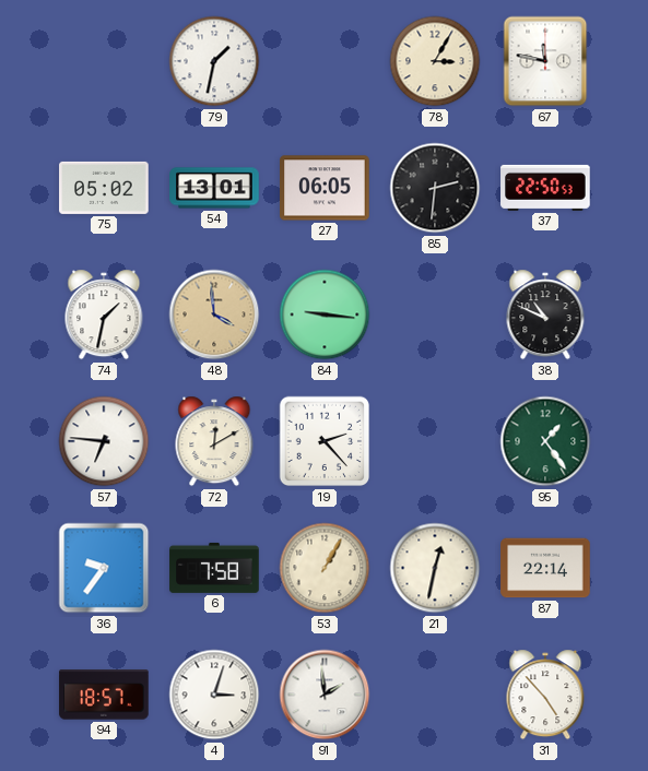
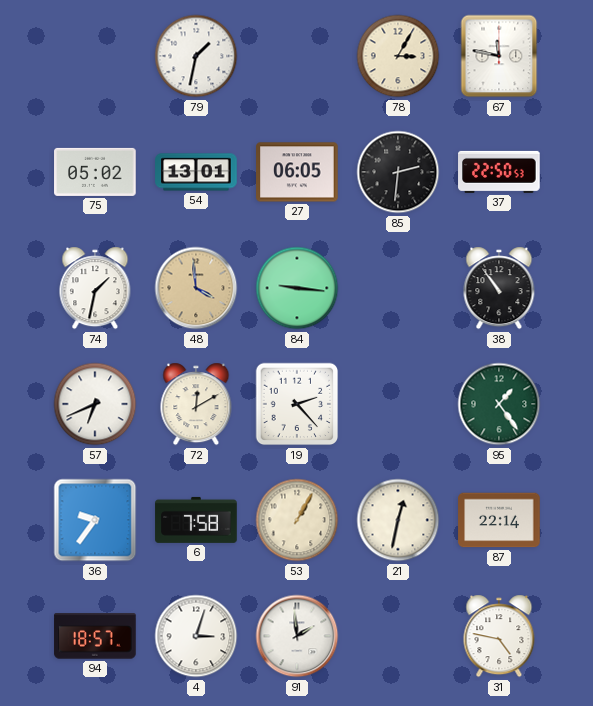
38: 10:49 -> 10:54
57: 6:46 -> 6:41
31: 4:53 -> 4:47
